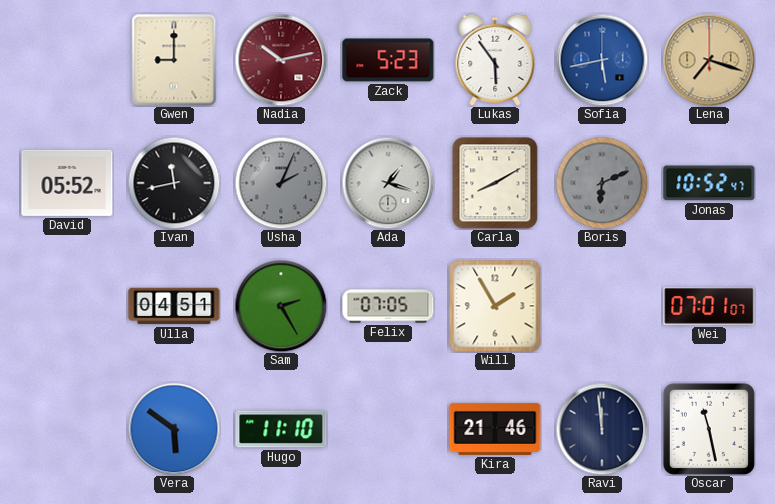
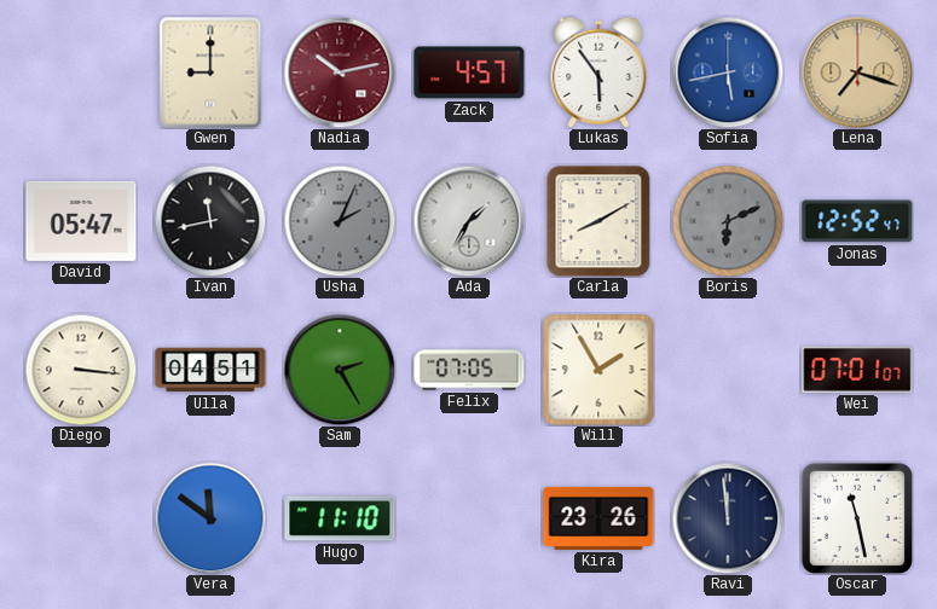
Zack: 5:23 -> 4:57
David: 05:52 -> 05:47
Ada: 1:18 -> 1:35
Jonas: 10:52 -> 12:52
Diego: none -> 3:16
Vera: 5:51 -> 11:51
Kira: 21:46 -> 23:26
